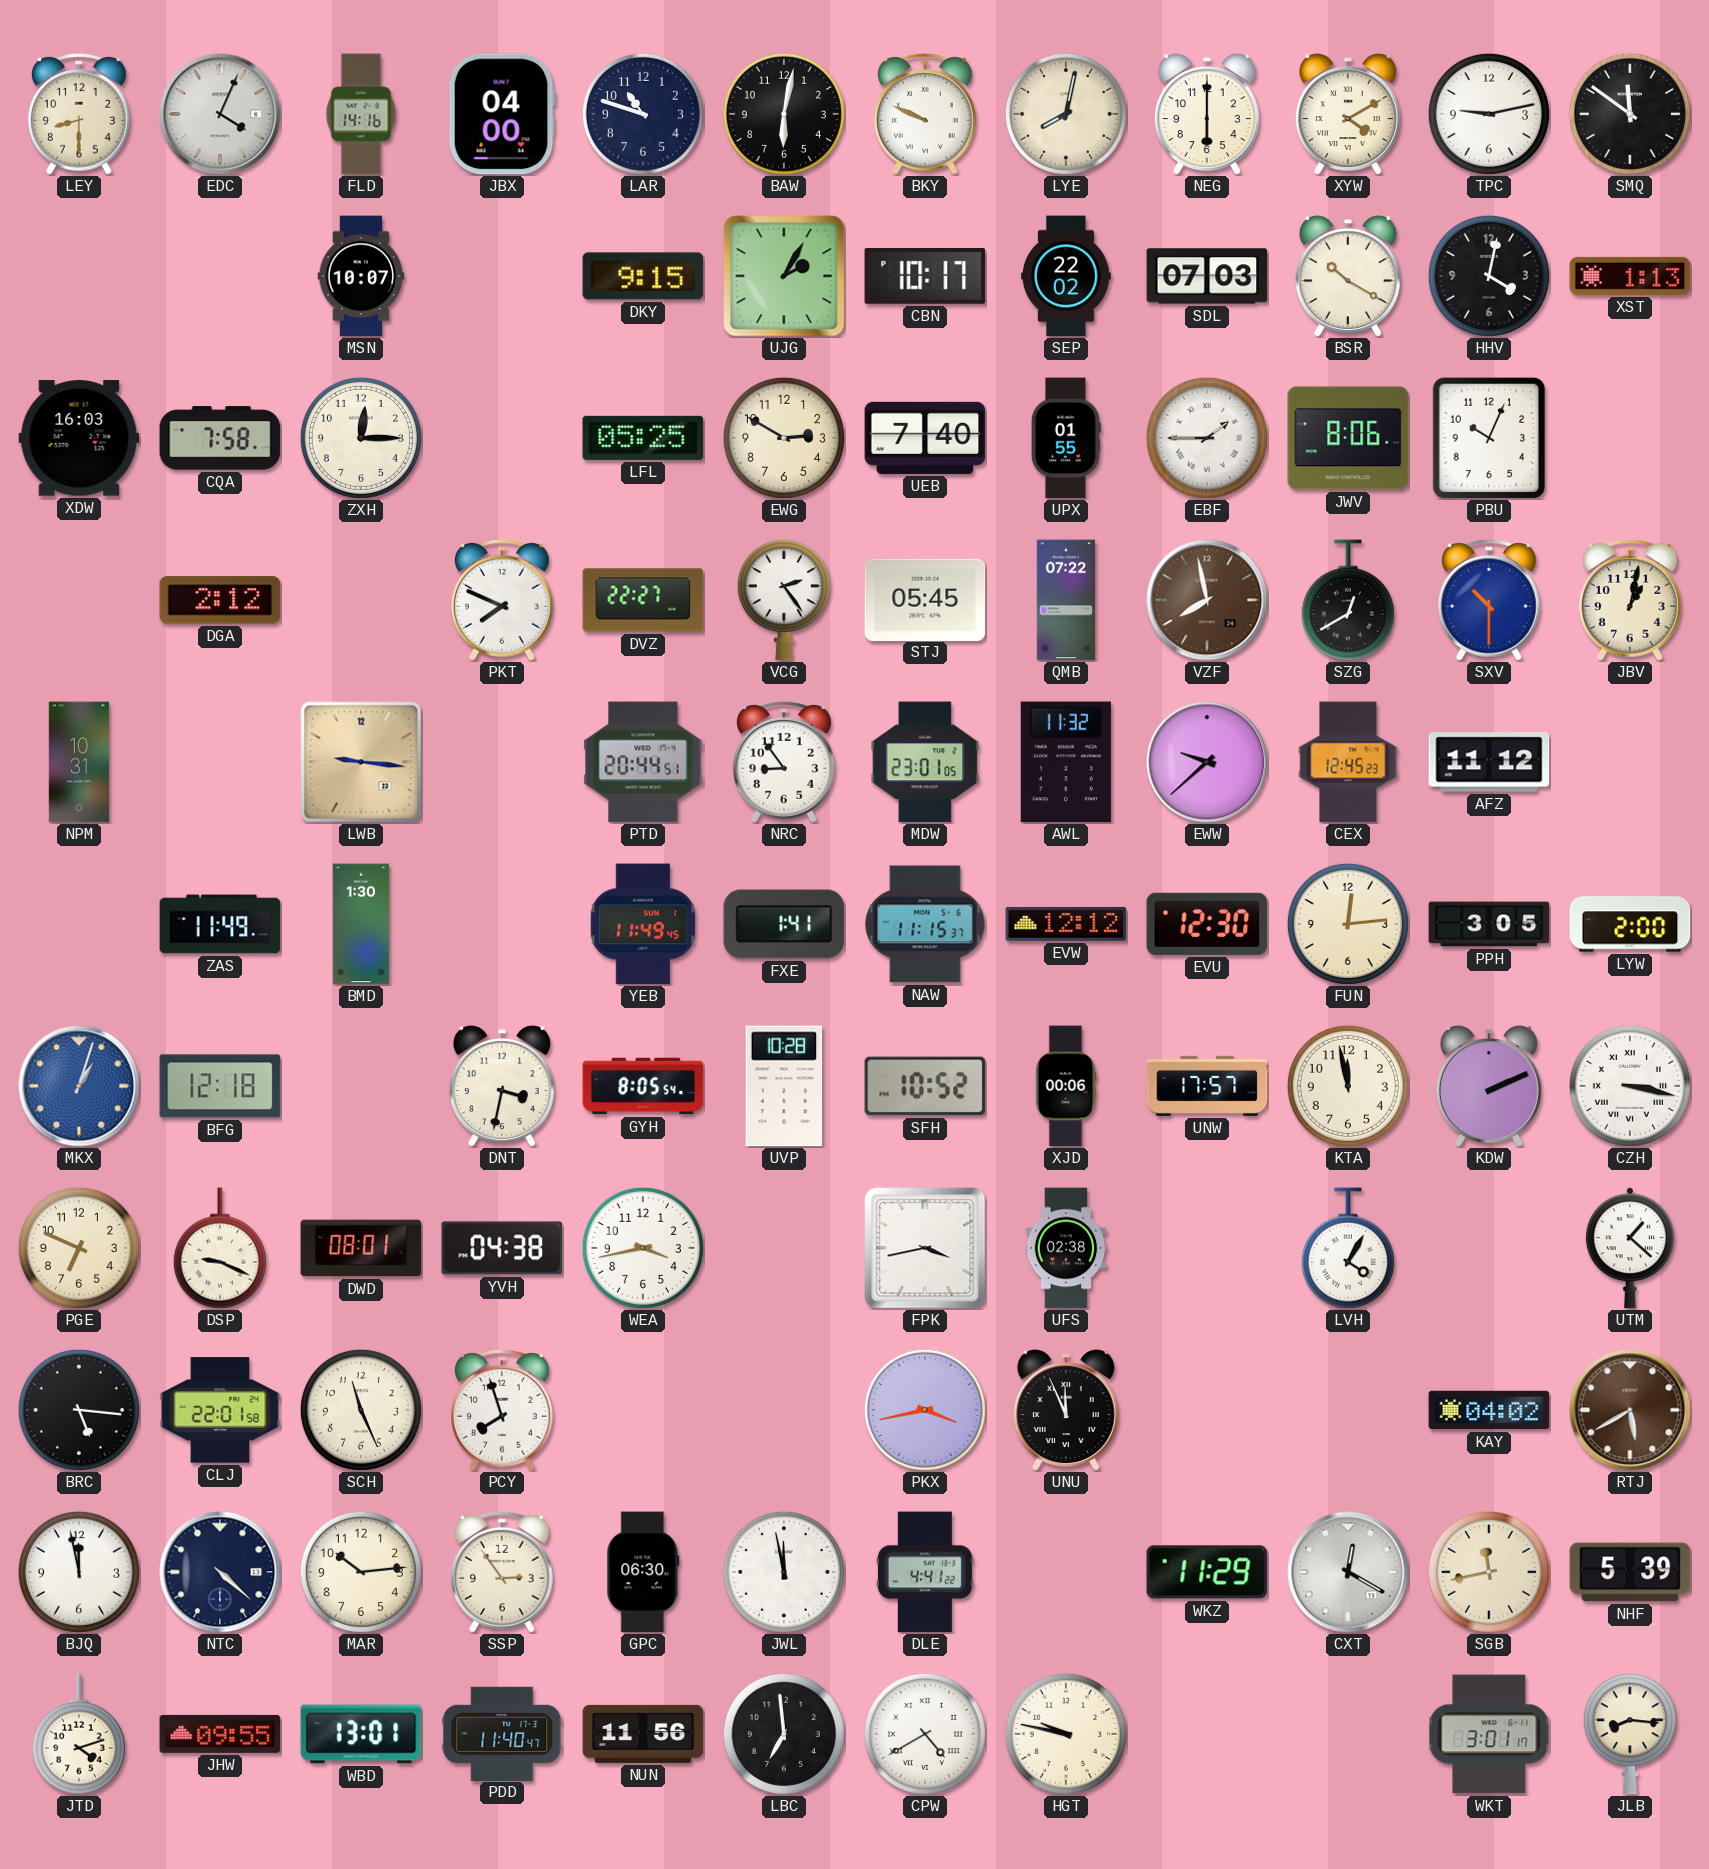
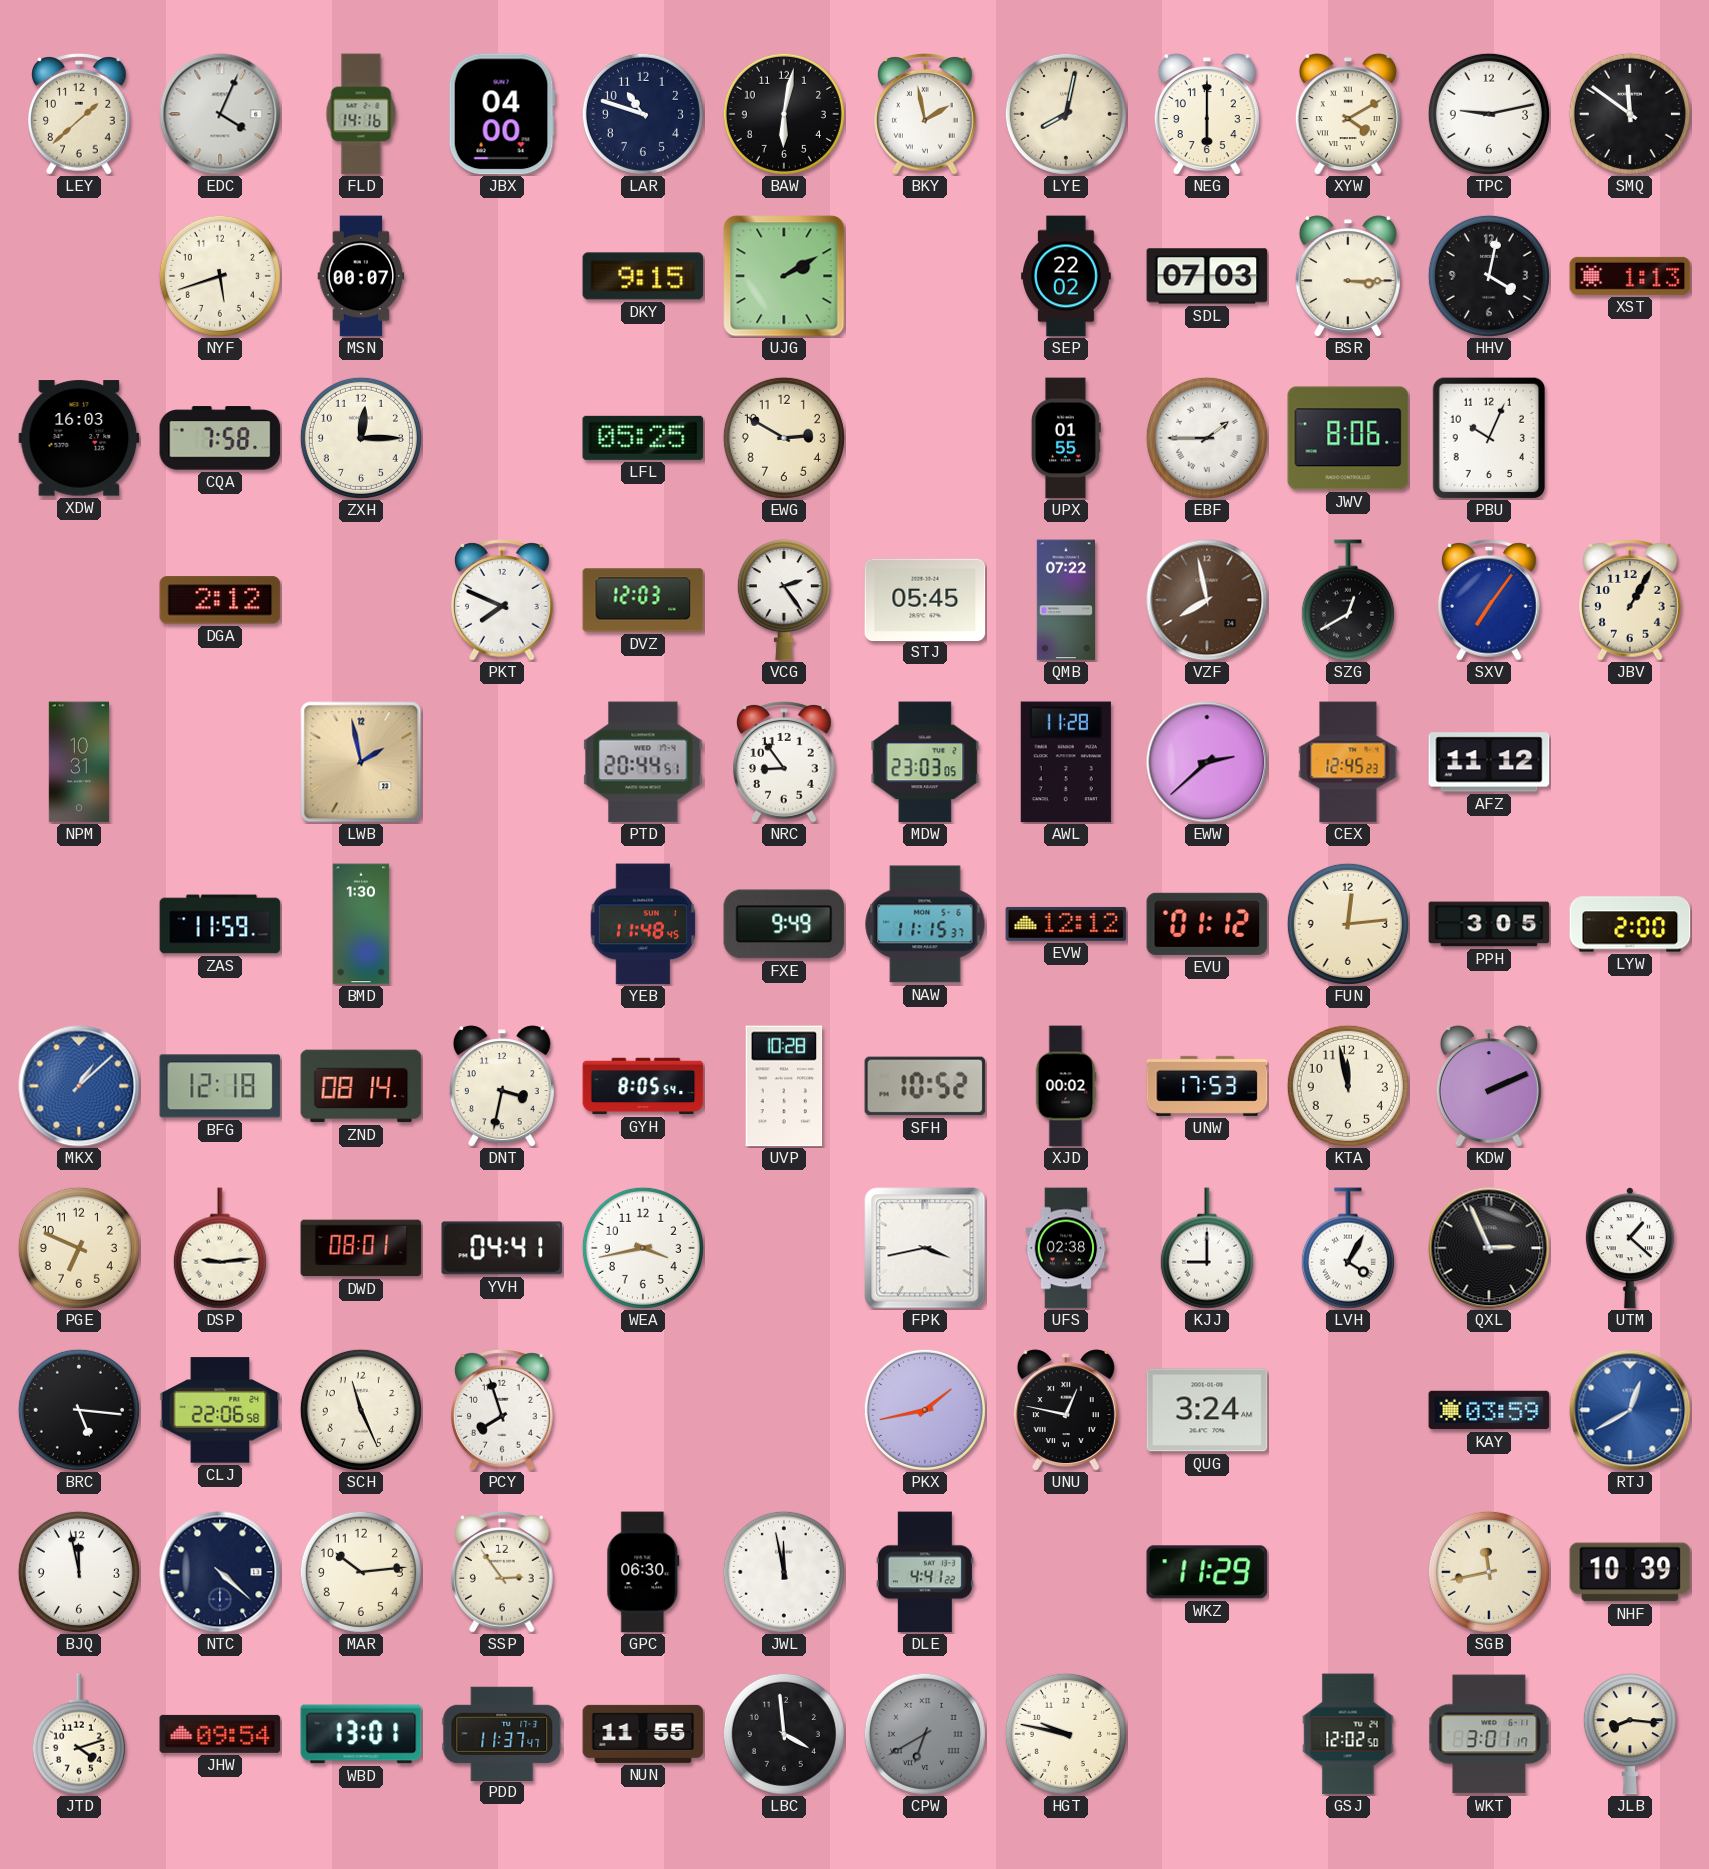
LEY: 8:30 -> 1:38
BKY: 9:49 -> 1:58
NYF: none -> 5:42
MSN: 10:07 -> 00:07
UJG: 2:05 -> 2:10
CBN: 10:17 -> none
BSR: 10:20 -> 3:15
UEB: 7:40 -> none
DVZ: 22:27 -> 12:03
SXV: 10:30 -> 7:06
JBV: 1:02 -> 1:05
LWB: 9:16 -> 1:58
MDW: 23:01 -> 23:03
AWL: 11:32 -> 11:28
EWW: 9:38 -> 2:38
ZAS: 11:49 -> 11:59
YEB: 11:49 -> 11:48
FXE: 1:41 -> 9:49
EVU: 12:30 -> 01:12
MKX: 1:03 -> 1:08
ZND: none -> 08:14
XJD: 00:06 -> 00:02
UNW: 17:57 -> 17:53
CZH: 3:17 -> none
DSP: 9:19 -> 9:14
YVH: 04:38 -> 04:41
KJJ: none -> 9:00
QXL: none -> 2:56
CLJ: 22:01 -> 22:06
PKX: 3:43 -> 1:43
UNU: 11:56 -> 12:47
QUG: none -> 3:24
KAY: 04:02 -> 03:59
RTJ: 5:40 -> 12:40
RTJ dial: brown -> blue
CXT: 12:20 -> none
NHF: 5:39 -> 10:39
JHW: 09:55 -> 09:54
PDD: 11:40 -> 11:37
NUN: 11:56 -> 11:55
LBC: 6:59 -> 3:59
CPW: 4:40 -> 6:40
CPW dial: white -> grey
GSJ: none -> 12:02
